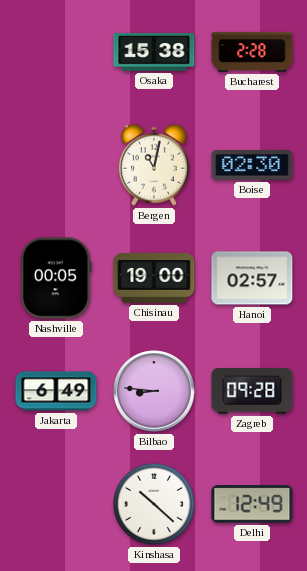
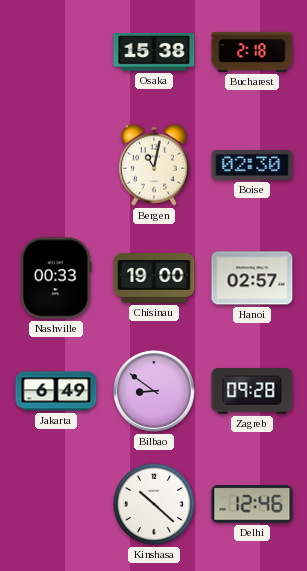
Bucharest: 2:28 -> 2:18
Nashville: 00:05 -> 00:33
Bilbao: 8:46 -> 8:51
Delhi: 12:49 -> 12:46
